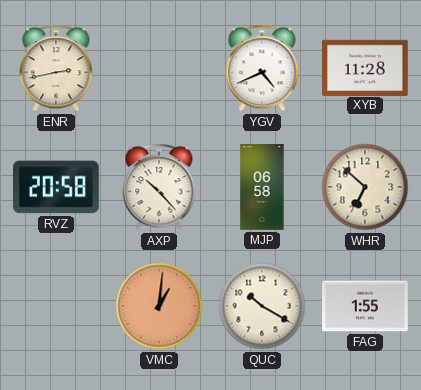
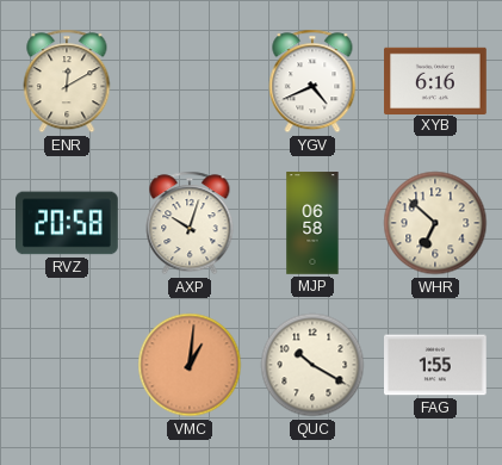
ENR: 2:43 -> 12:10
XYB: 11:28 -> 6:16
AXP: 10:23 -> 10:03
